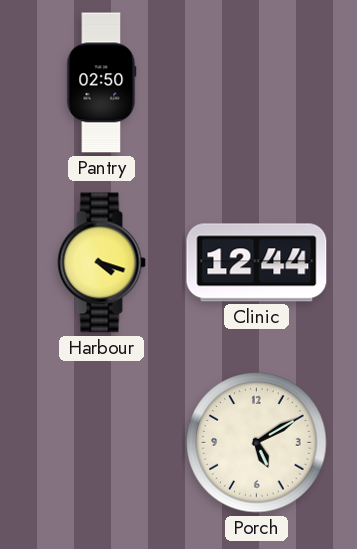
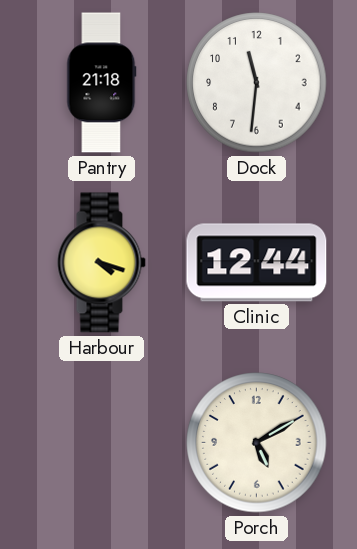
Pantry: 02:50 -> 21:18
Dock: none -> 11:31
